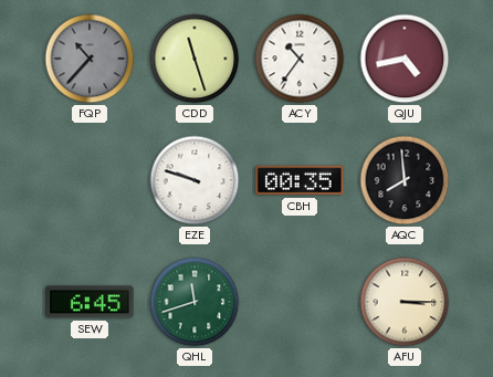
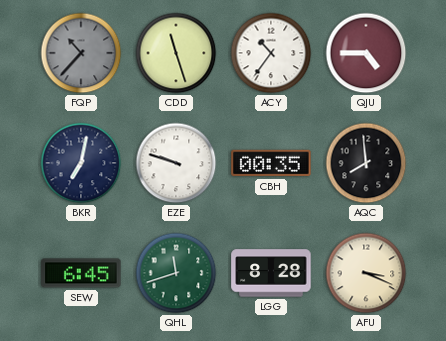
QJU: 4:43 -> 4:45
BKR: none -> 7:02
LGG: none -> 8:28
AFU: 3:15 -> 3:19
